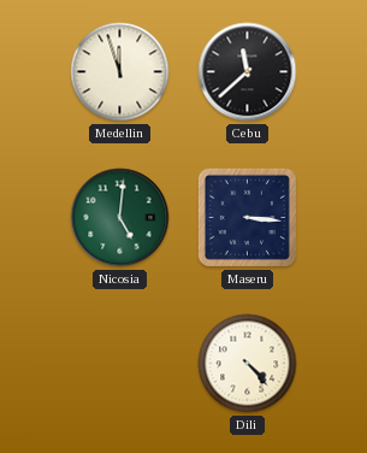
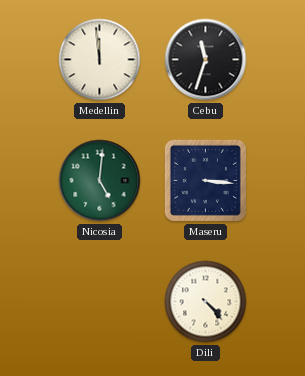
Medellin: 11:57 -> 11:59
Cebu: 11:38 -> 11:33
